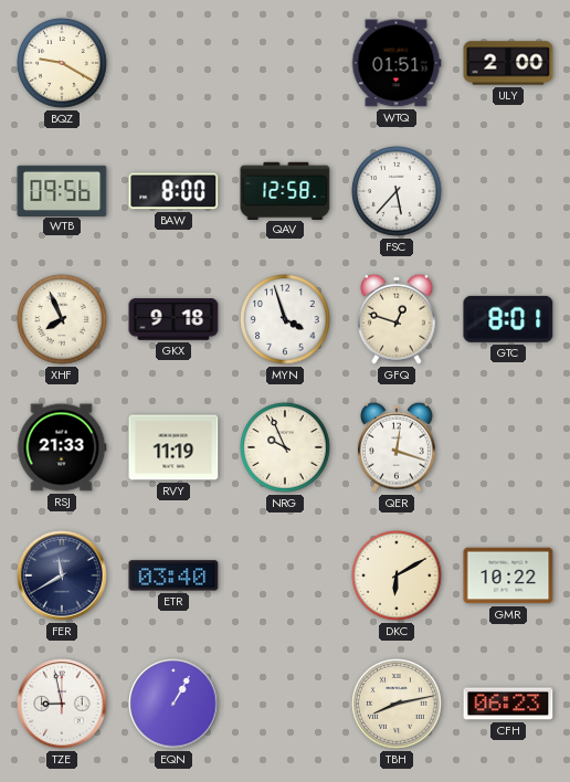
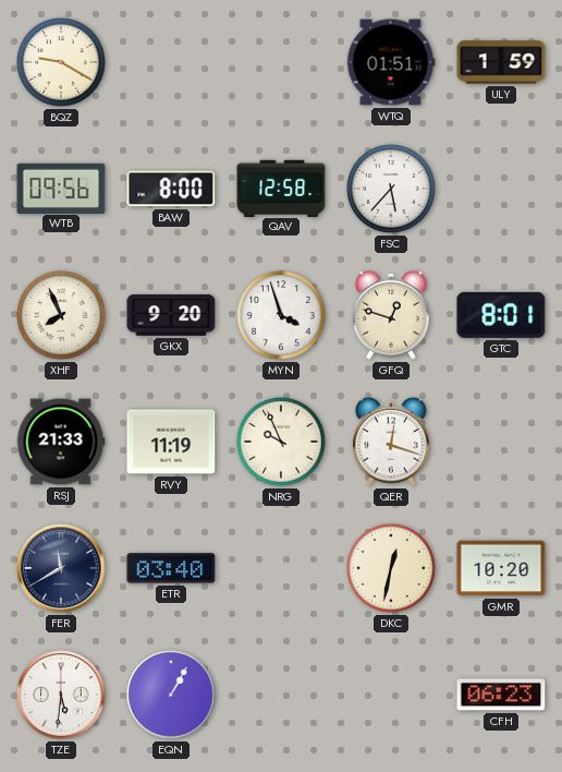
ULY: 2:00 -> 1:59
GKX: 9:18 -> 9:20
DKC: 6:10 -> 12:32
GMR: 10:22 -> 10:20
TZE: 8:58 -> 5:31
TBH: 8:13 -> none
